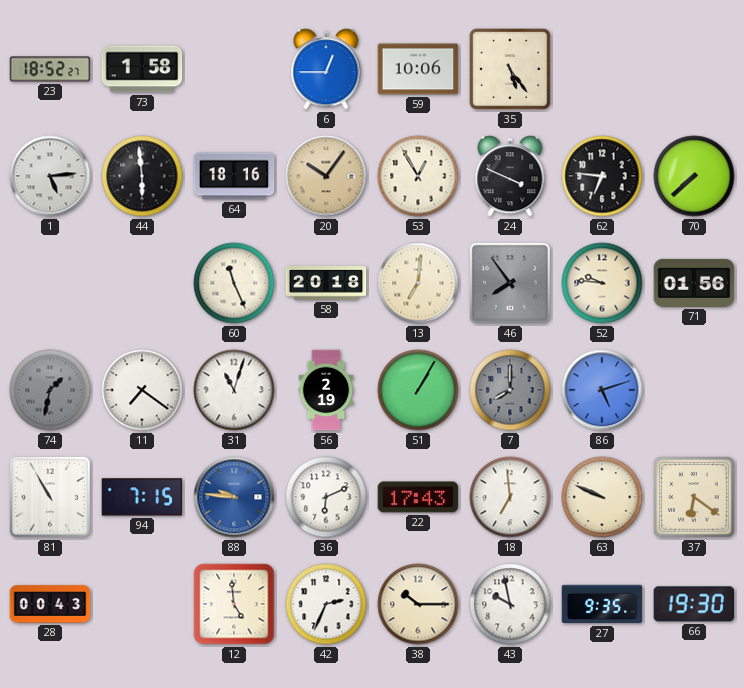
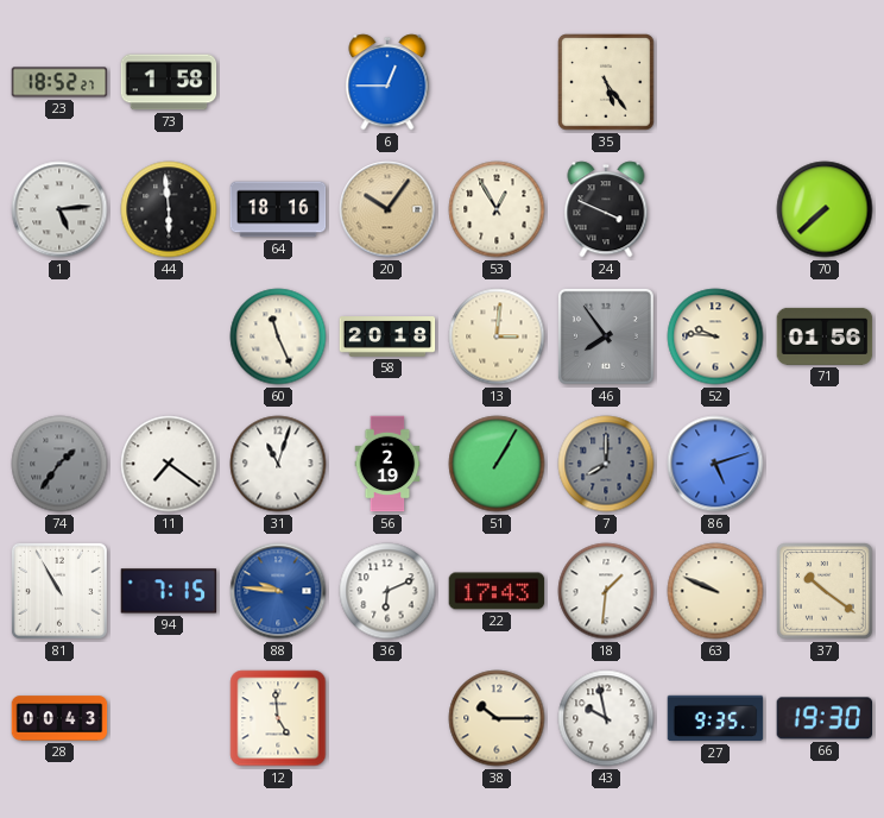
59: 10:06 -> none
62: 6:46 -> none
13: 7:01 -> 3:01
74: 1:32 -> 1:36
18: 6:59 -> 1:31
37: 6:21 -> 10:21
42: 2:34 -> none
